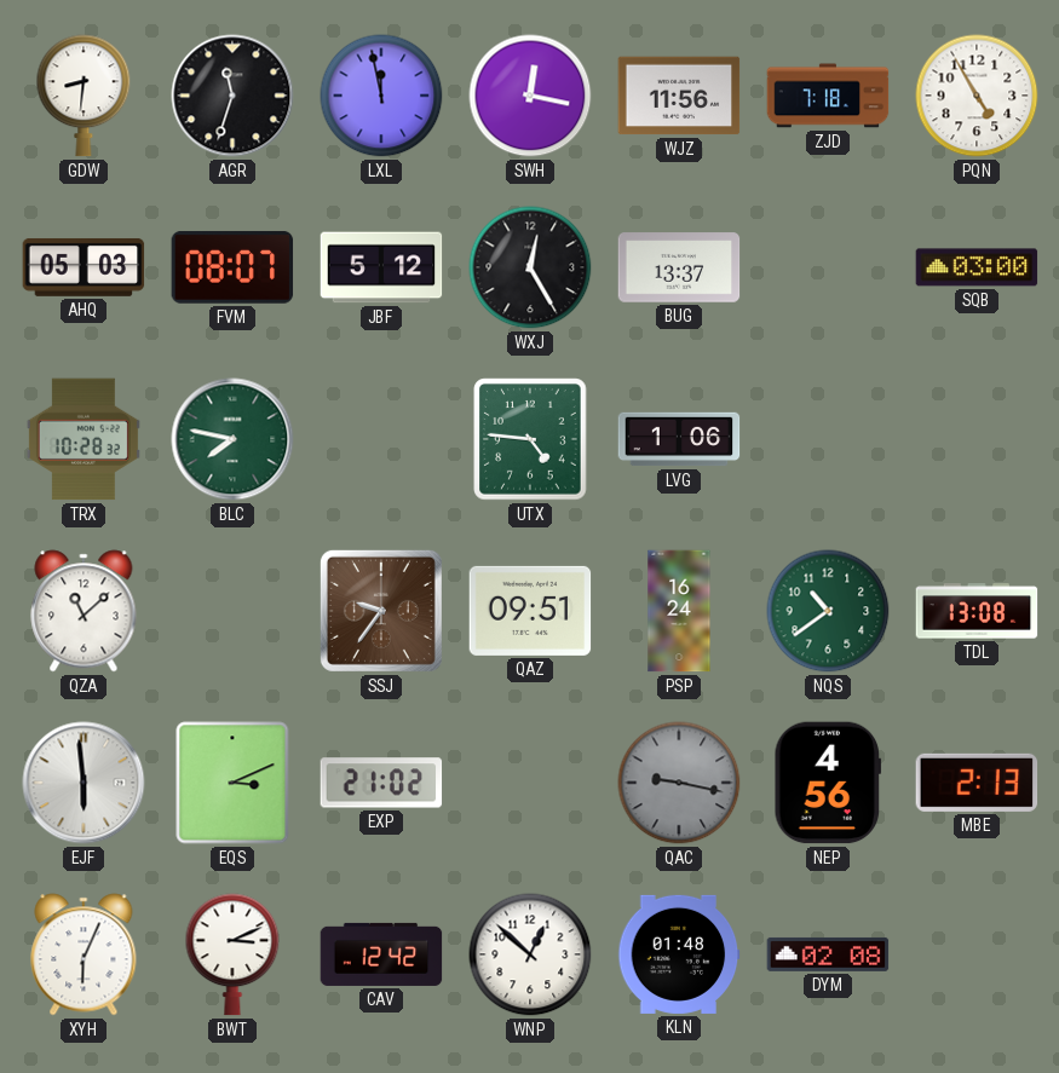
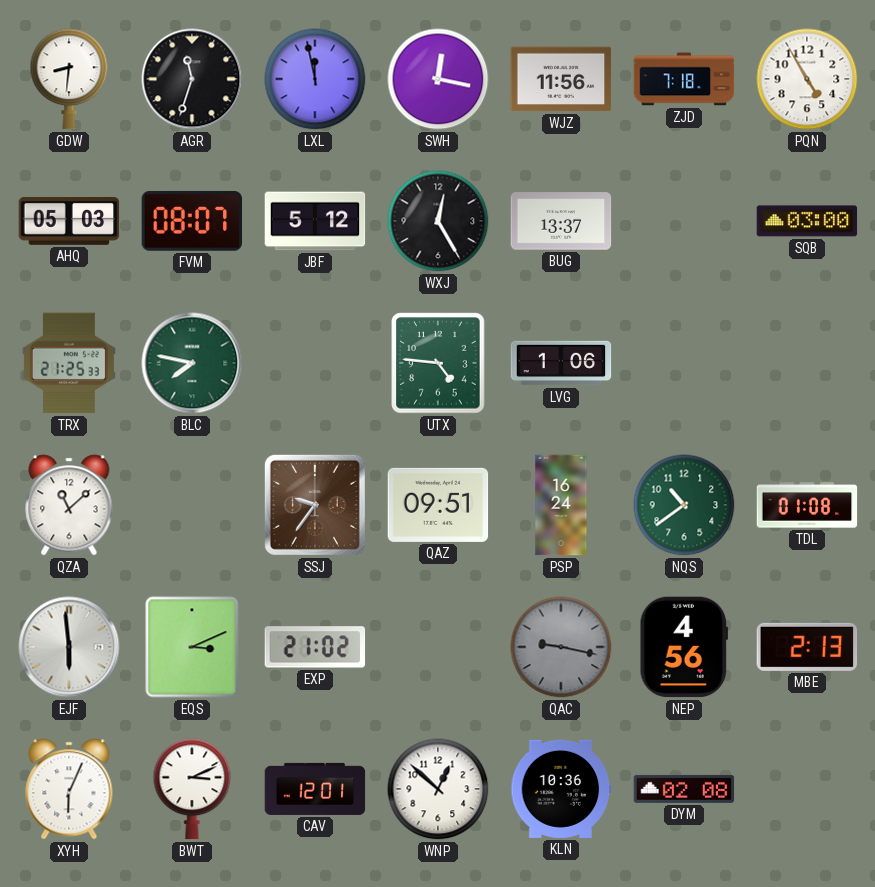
TRX: 10:28 -> 21:25
TDL: 13:08 -> 01:08
CAV: 12:42 -> 12:01
KLN: 01:48 -> 10:36
